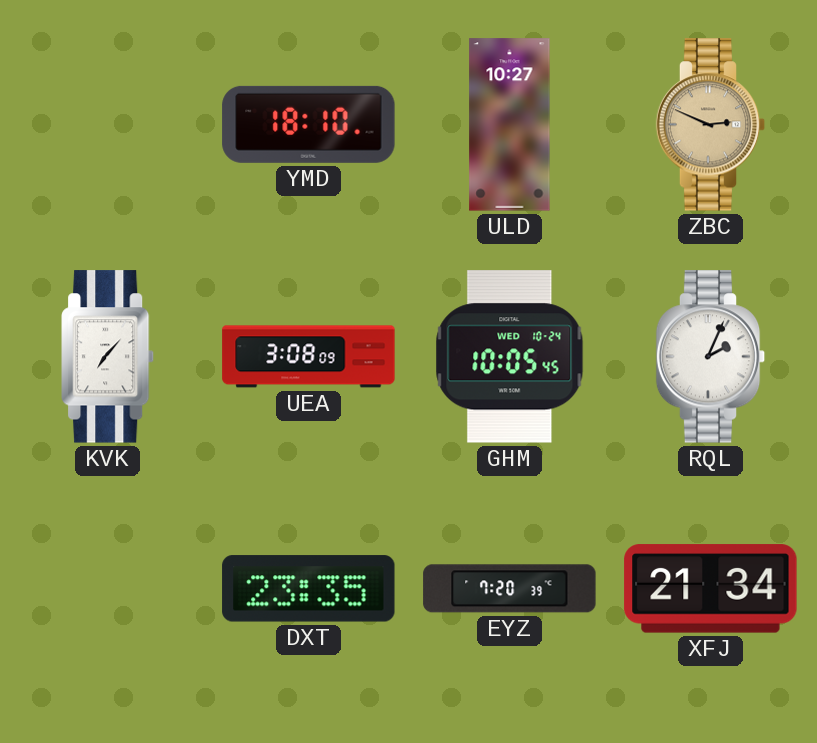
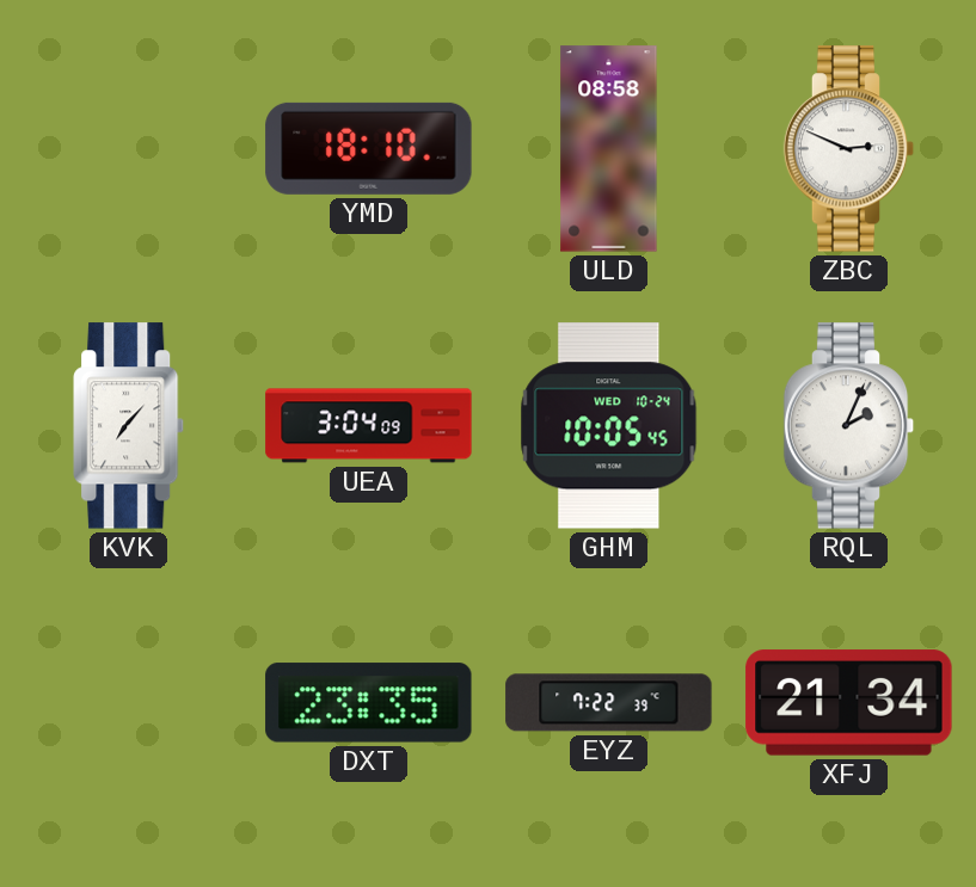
ULD: 10:27 -> 08:58
ZBC dial: champagne -> white
UEA: 3:08 -> 3:04
EYZ: 7:20 -> 7:22
